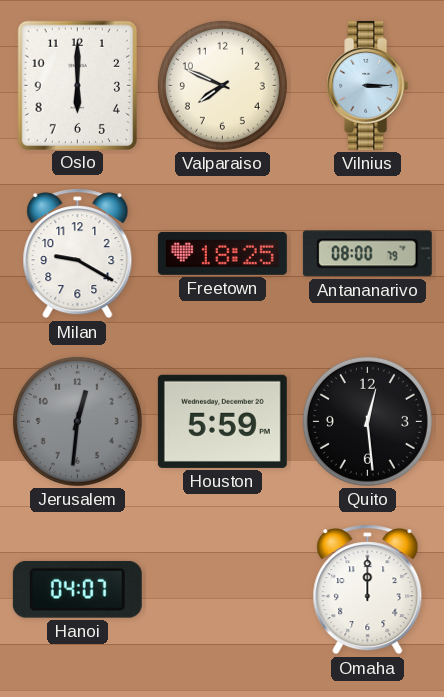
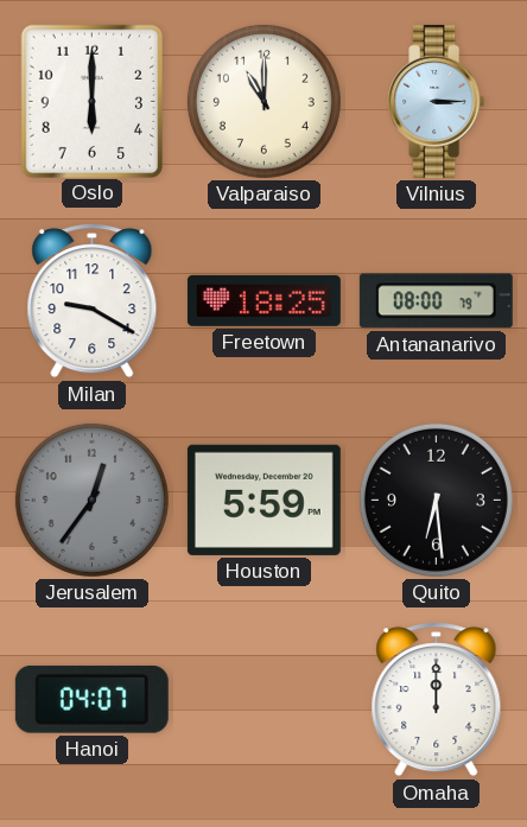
Valparaiso: 7:49 -> 11:00
Jerusalem: 12:31 -> 12:36
Quito: 12:29 -> 6:29
